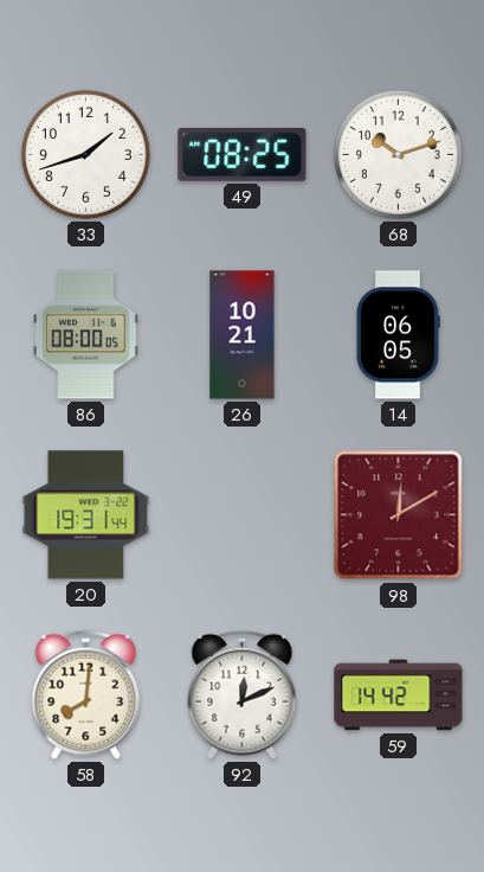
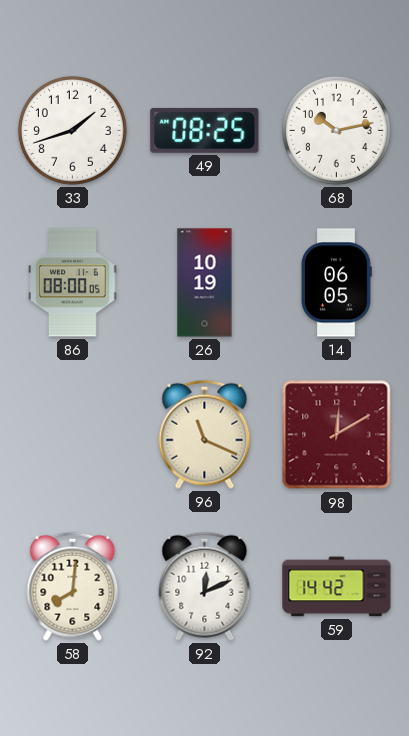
68: 10:12 -> 10:13
26: 10:21 -> 10:19
20: 19:31 -> none
96: none -> 11:19
